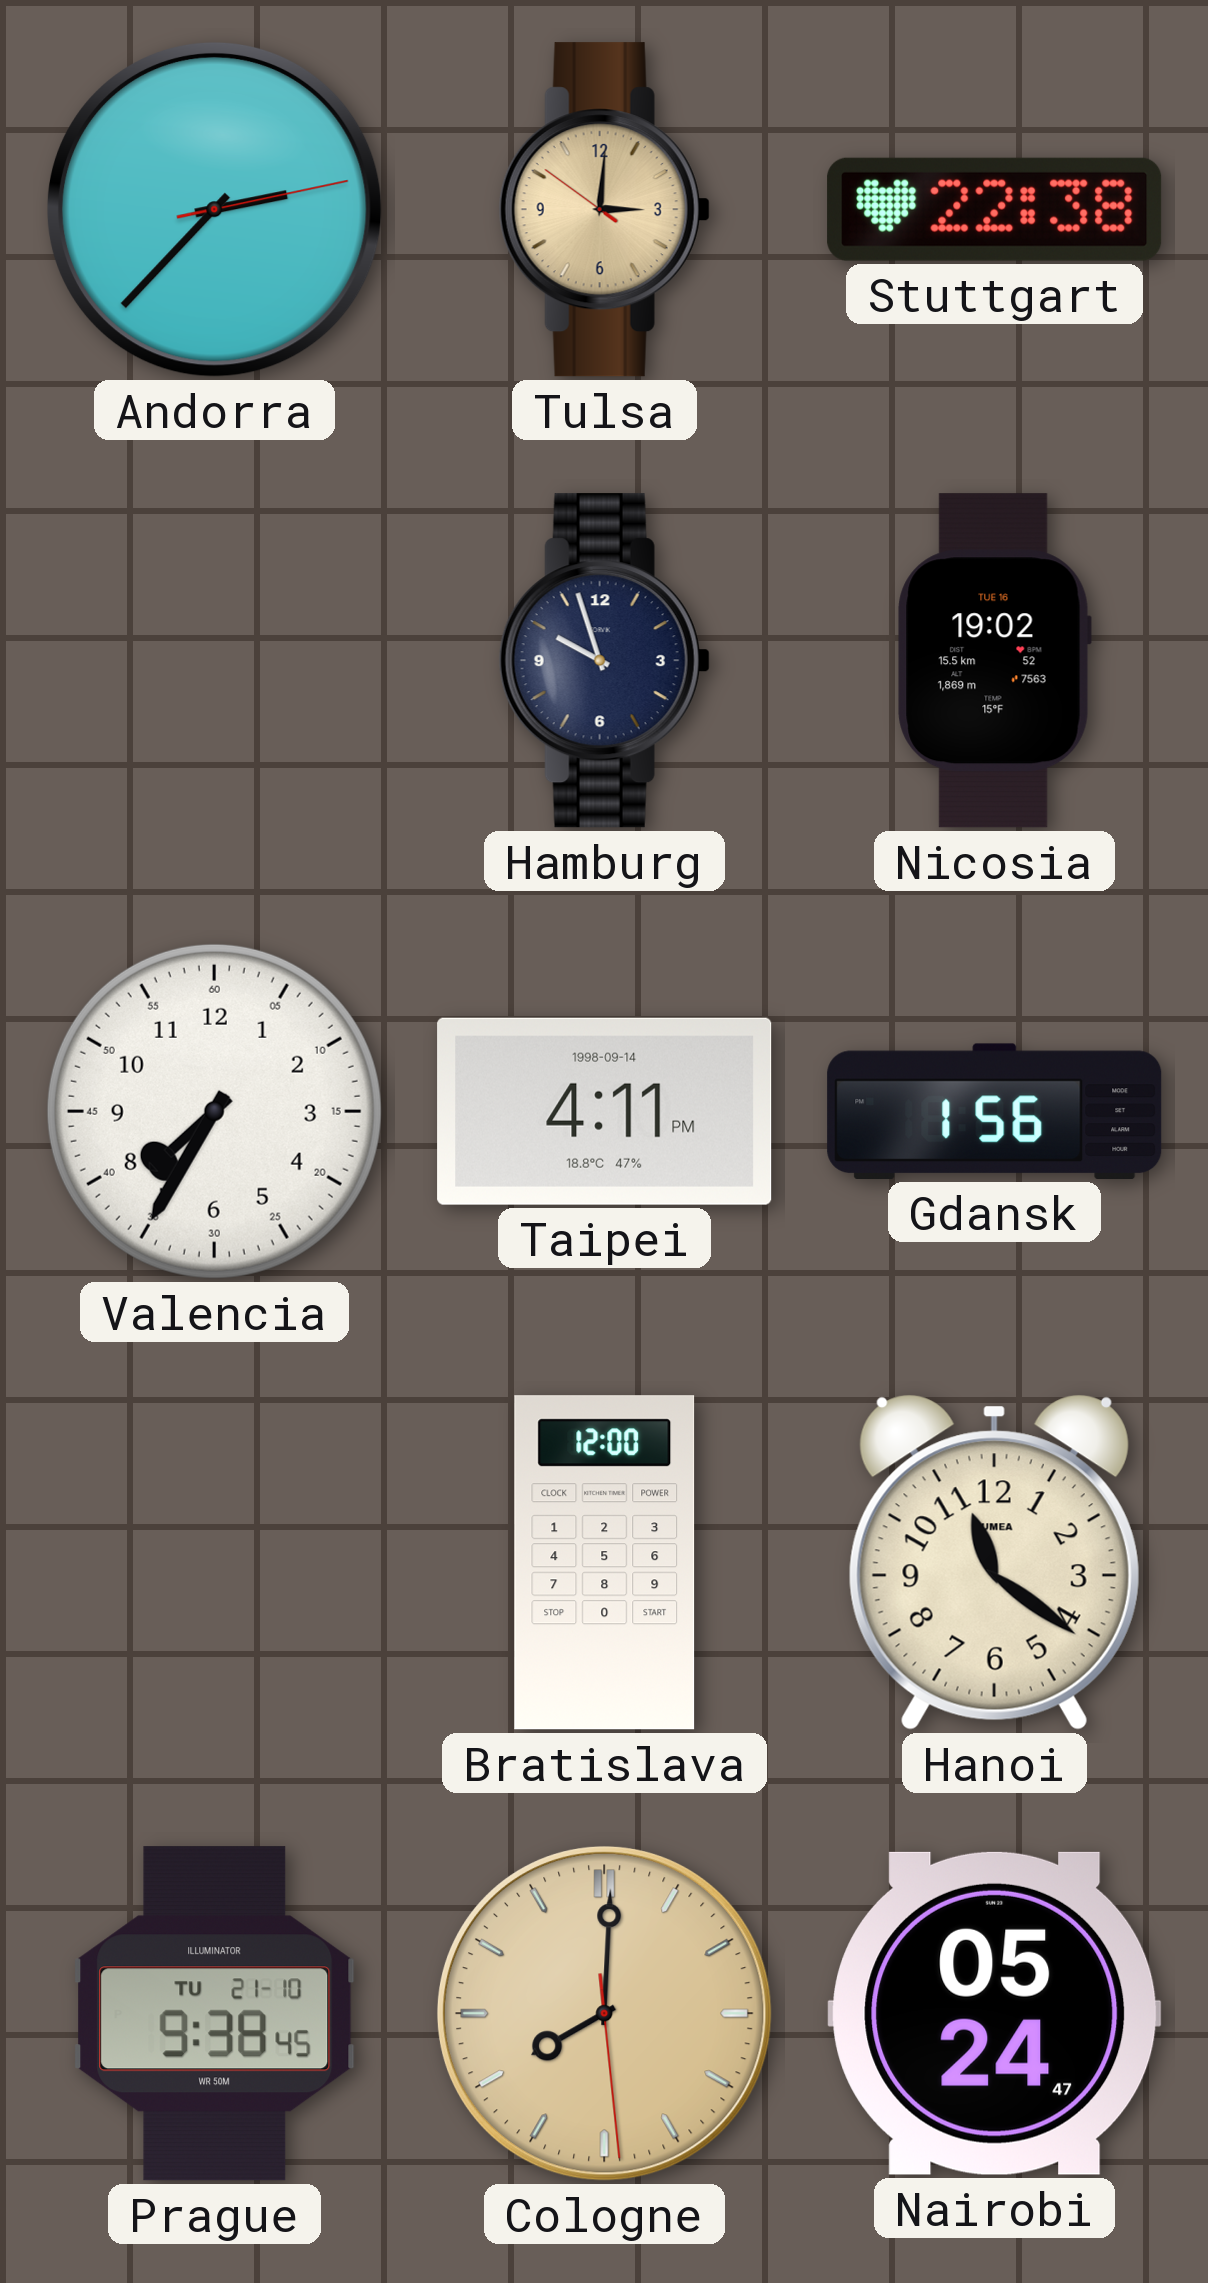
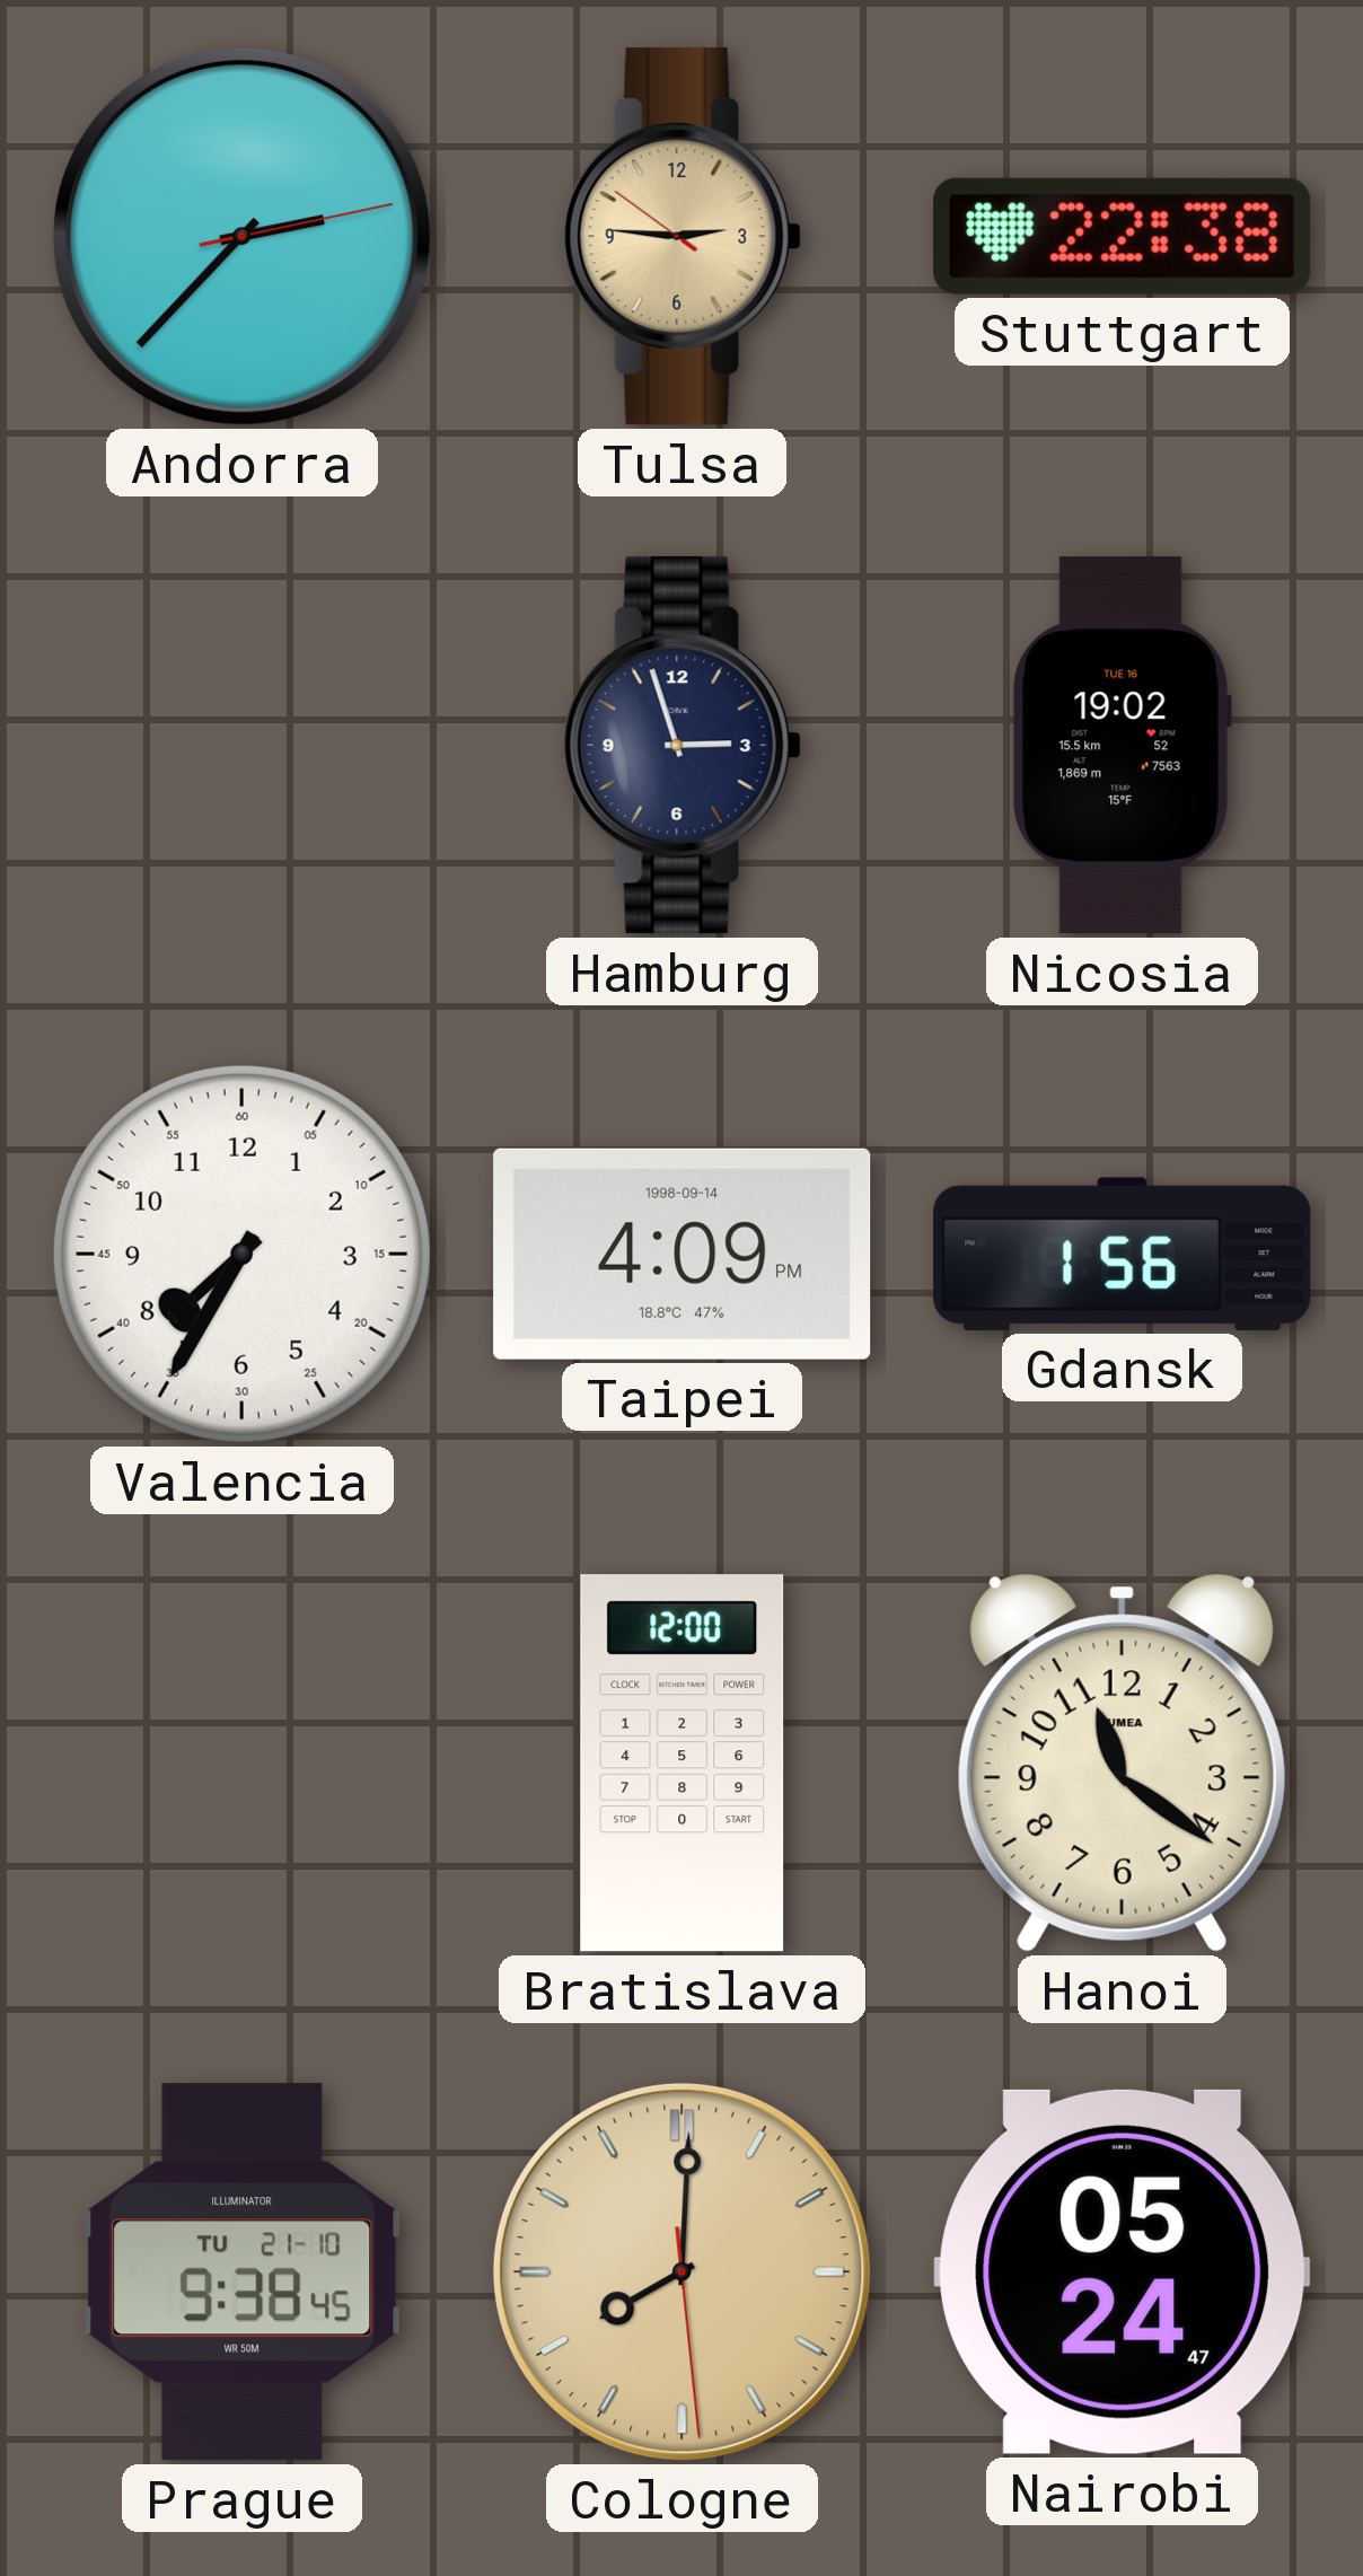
Tulsa: 3:00 -> 2:45
Hamburg: 9:57 -> 2:57
Taipei: 4:11 -> 4:09
